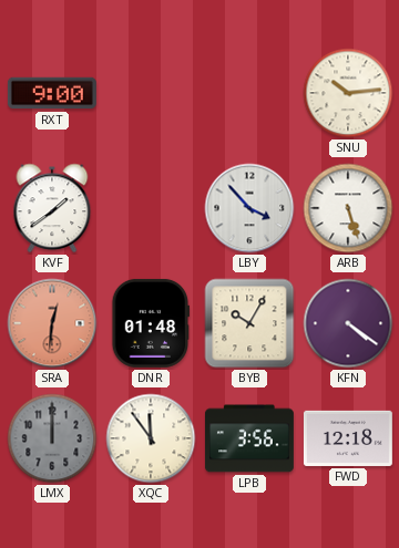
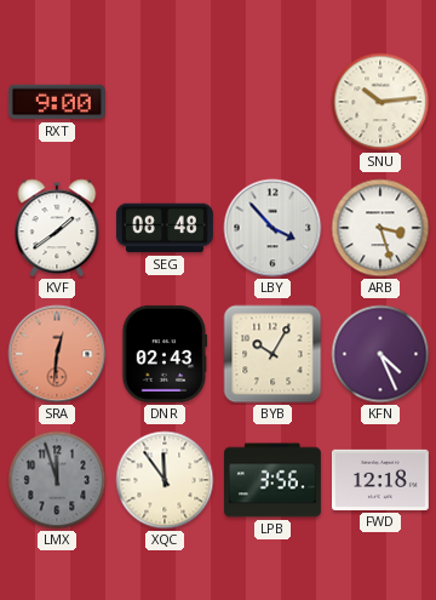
SEG: none -> 08:48
ARB: 5:27 -> 3:27
DNR: 01:48 -> 02:43
KFN: 4:21 -> 4:26
LMX: 12:00 -> 11:57
